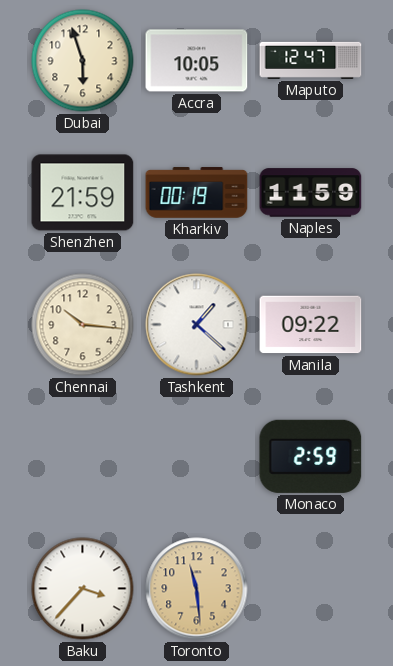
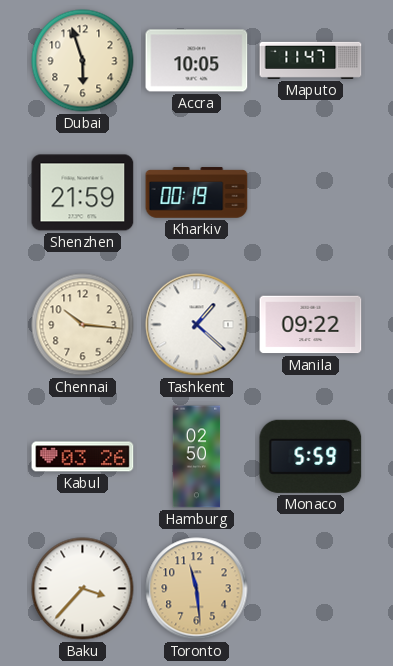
Maputo: 12:47 -> 11:47
Naples: 11:59 -> none
Kabul: none -> 03:26
Hamburg: none -> 02:50
Monaco: 2:59 -> 5:59
